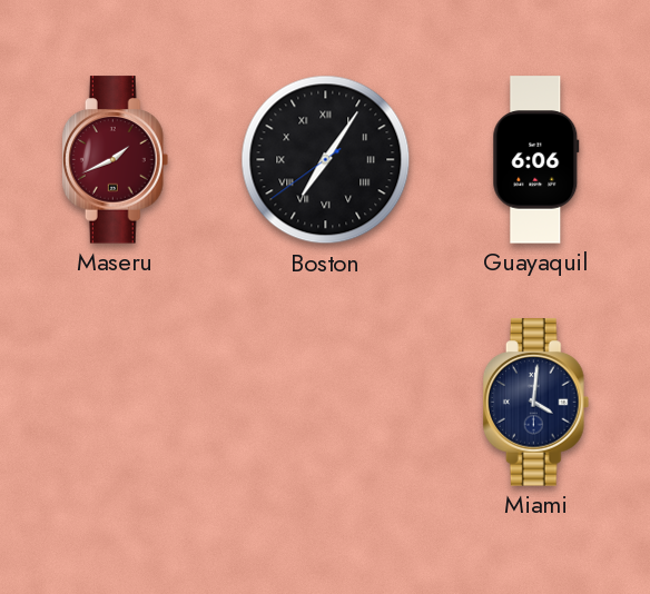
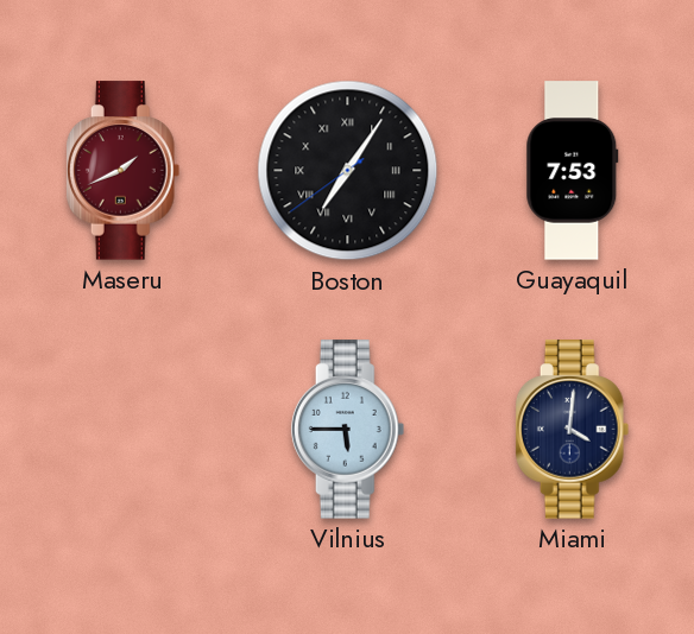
Guayaquil: 6:06 -> 7:53
Vilnius: none -> 5:45
